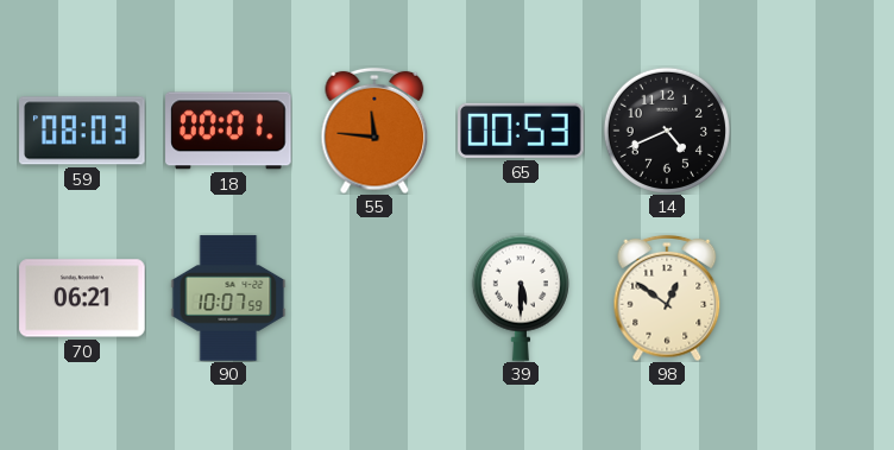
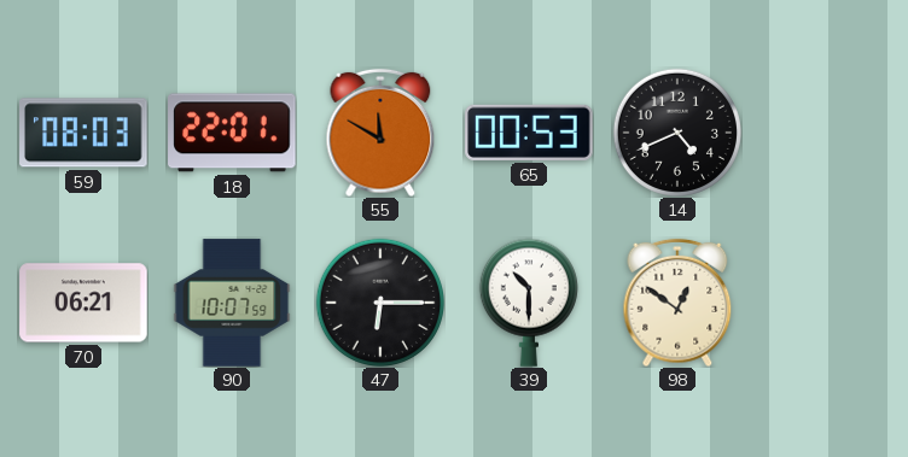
18: 00:01 -> 22:01
55: 11:46 -> 11:50
47: none -> 6:15
39: 5:30 -> 10:30
